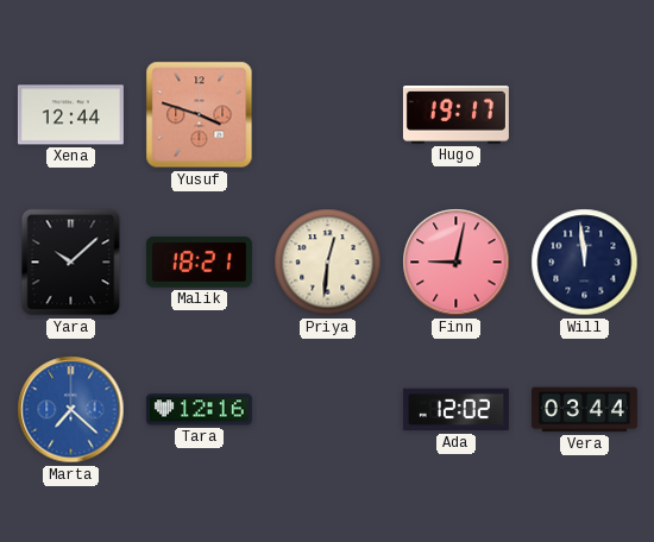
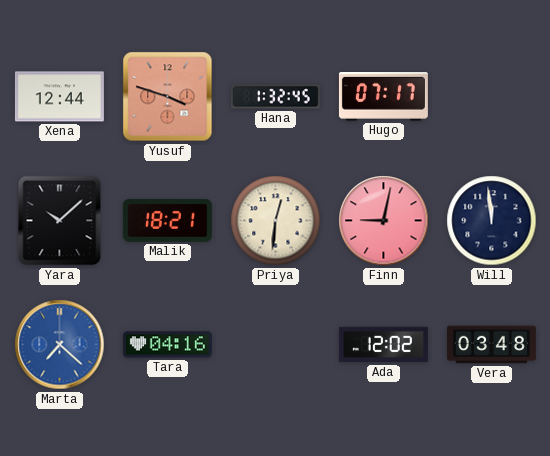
Hana: none -> 1:32
Hugo: 19:17 -> 07:17
Tara: 12:16 -> 04:16
Vera: 03:44 -> 03:48
